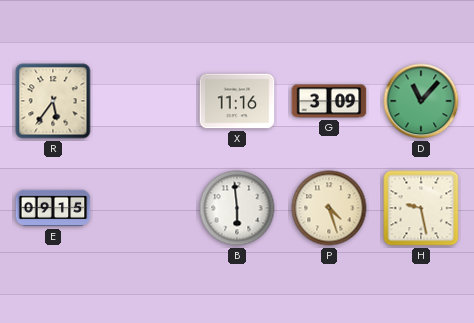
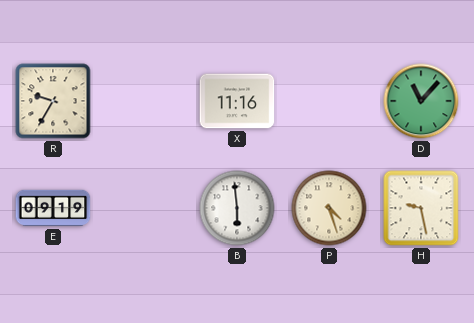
R: 5:36 -> 9:35
G: 3:09 -> none
E: 09:15 -> 09:19
